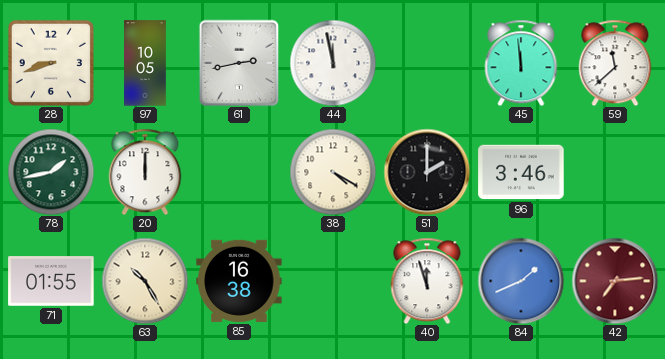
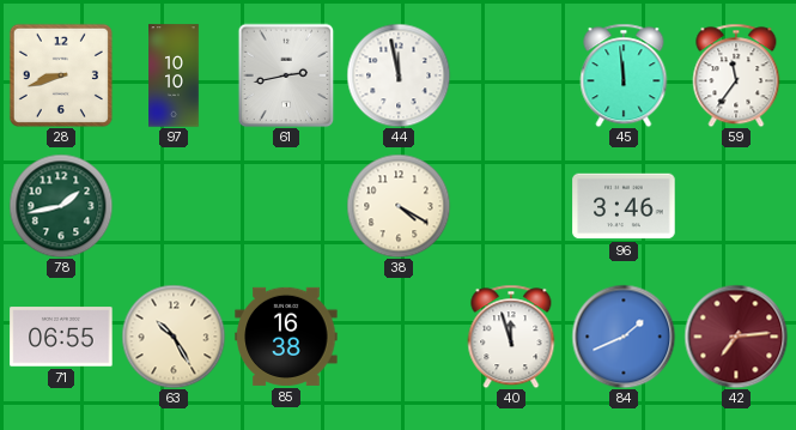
97: 10:05 -> 10:10
59: 11:38 -> 11:36
20: 12:00 -> none
51: 2:00 -> none
71: 01:55 -> 06:55
